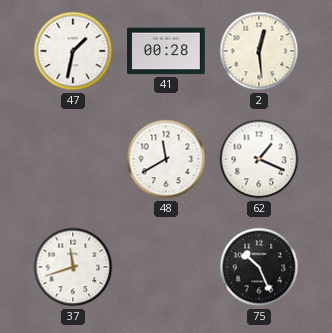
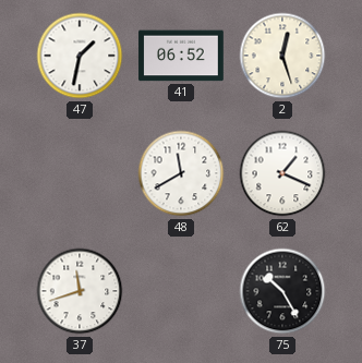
41: 00:28 -> 06:52
2: 12:29 -> 12:27
75: 10:26 -> 10:25
